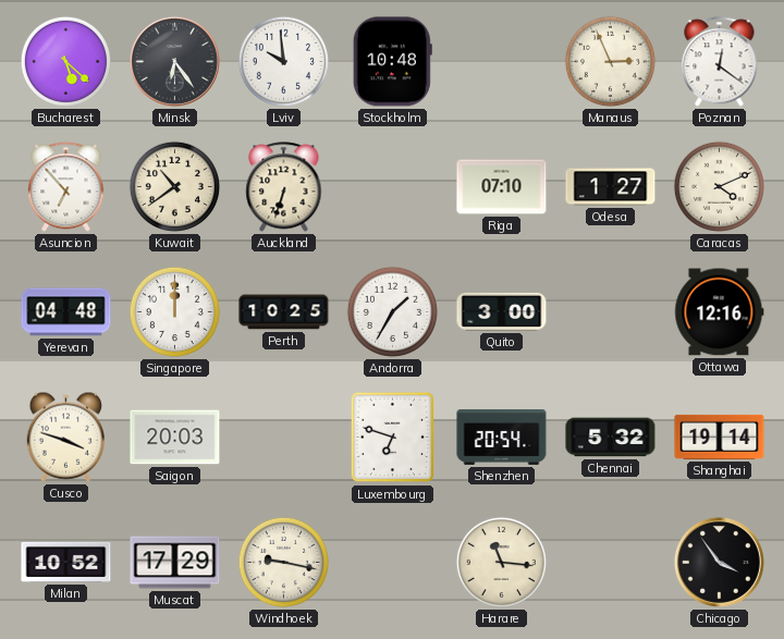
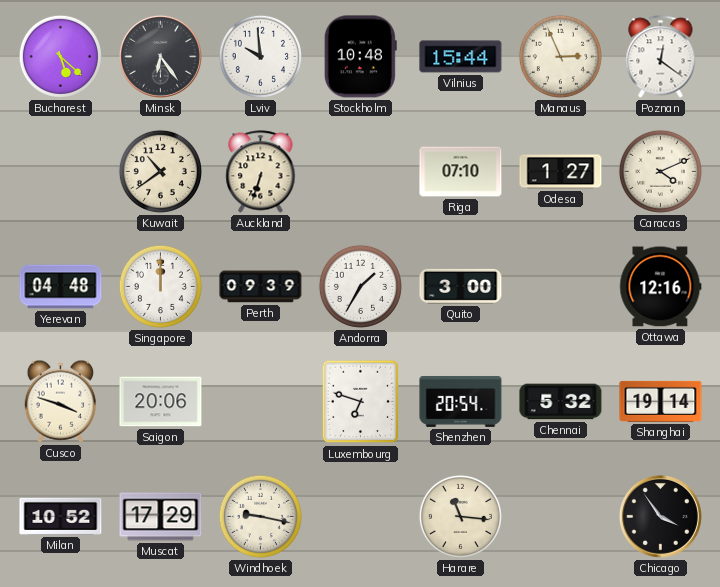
Vilnius: none -> 15:44
Asuncion: 6:53 -> none
Perth: 10:25 -> 09:39
Saigon: 20:03 -> 20:06
